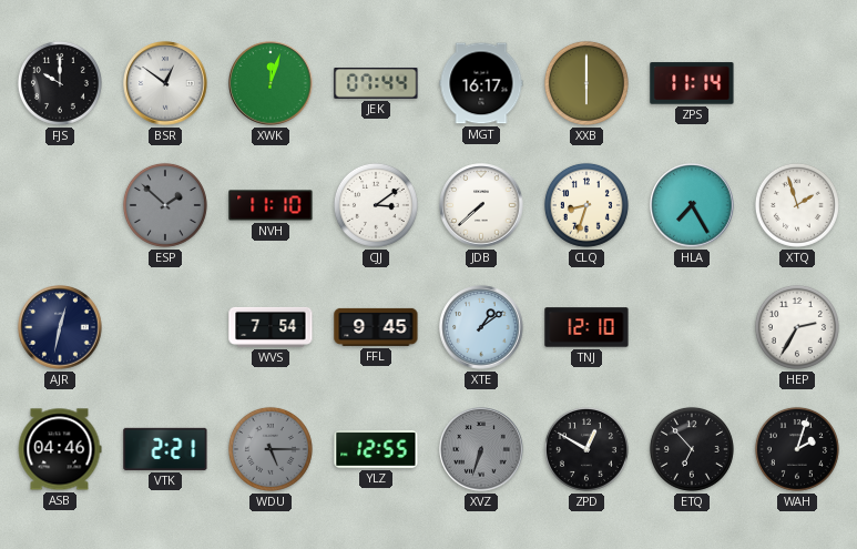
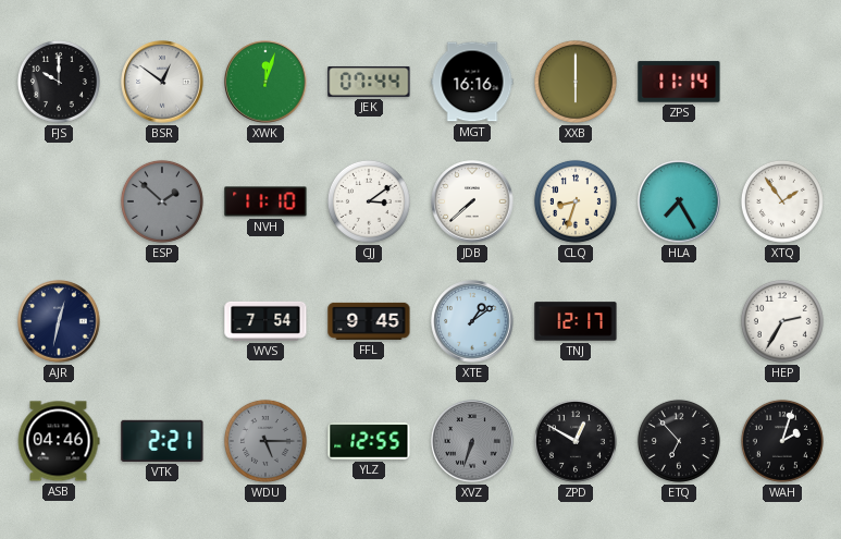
MGT: 16:17 -> 16:16
XTQ: 1:57 -> 1:54
TNJ: 12:10 -> 12:17
